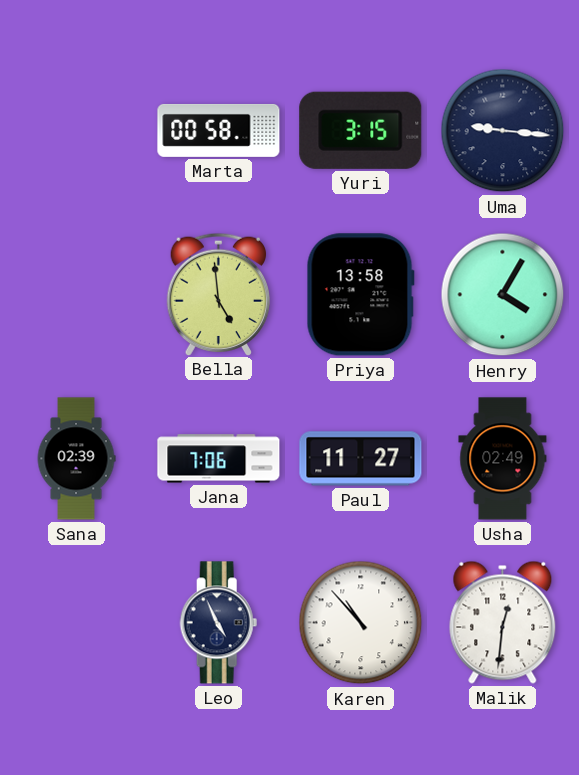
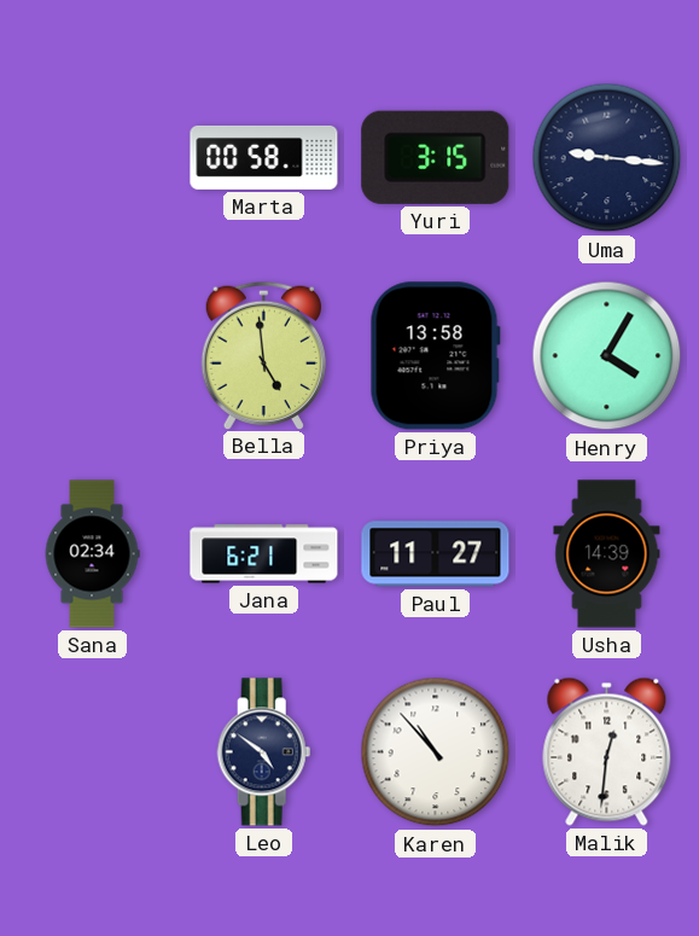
Sana: 02:39 -> 02:34
Jana: 7:06 -> 6:21
Usha: 02:49 -> 14:39
Leo: 4:56 -> 4:51
